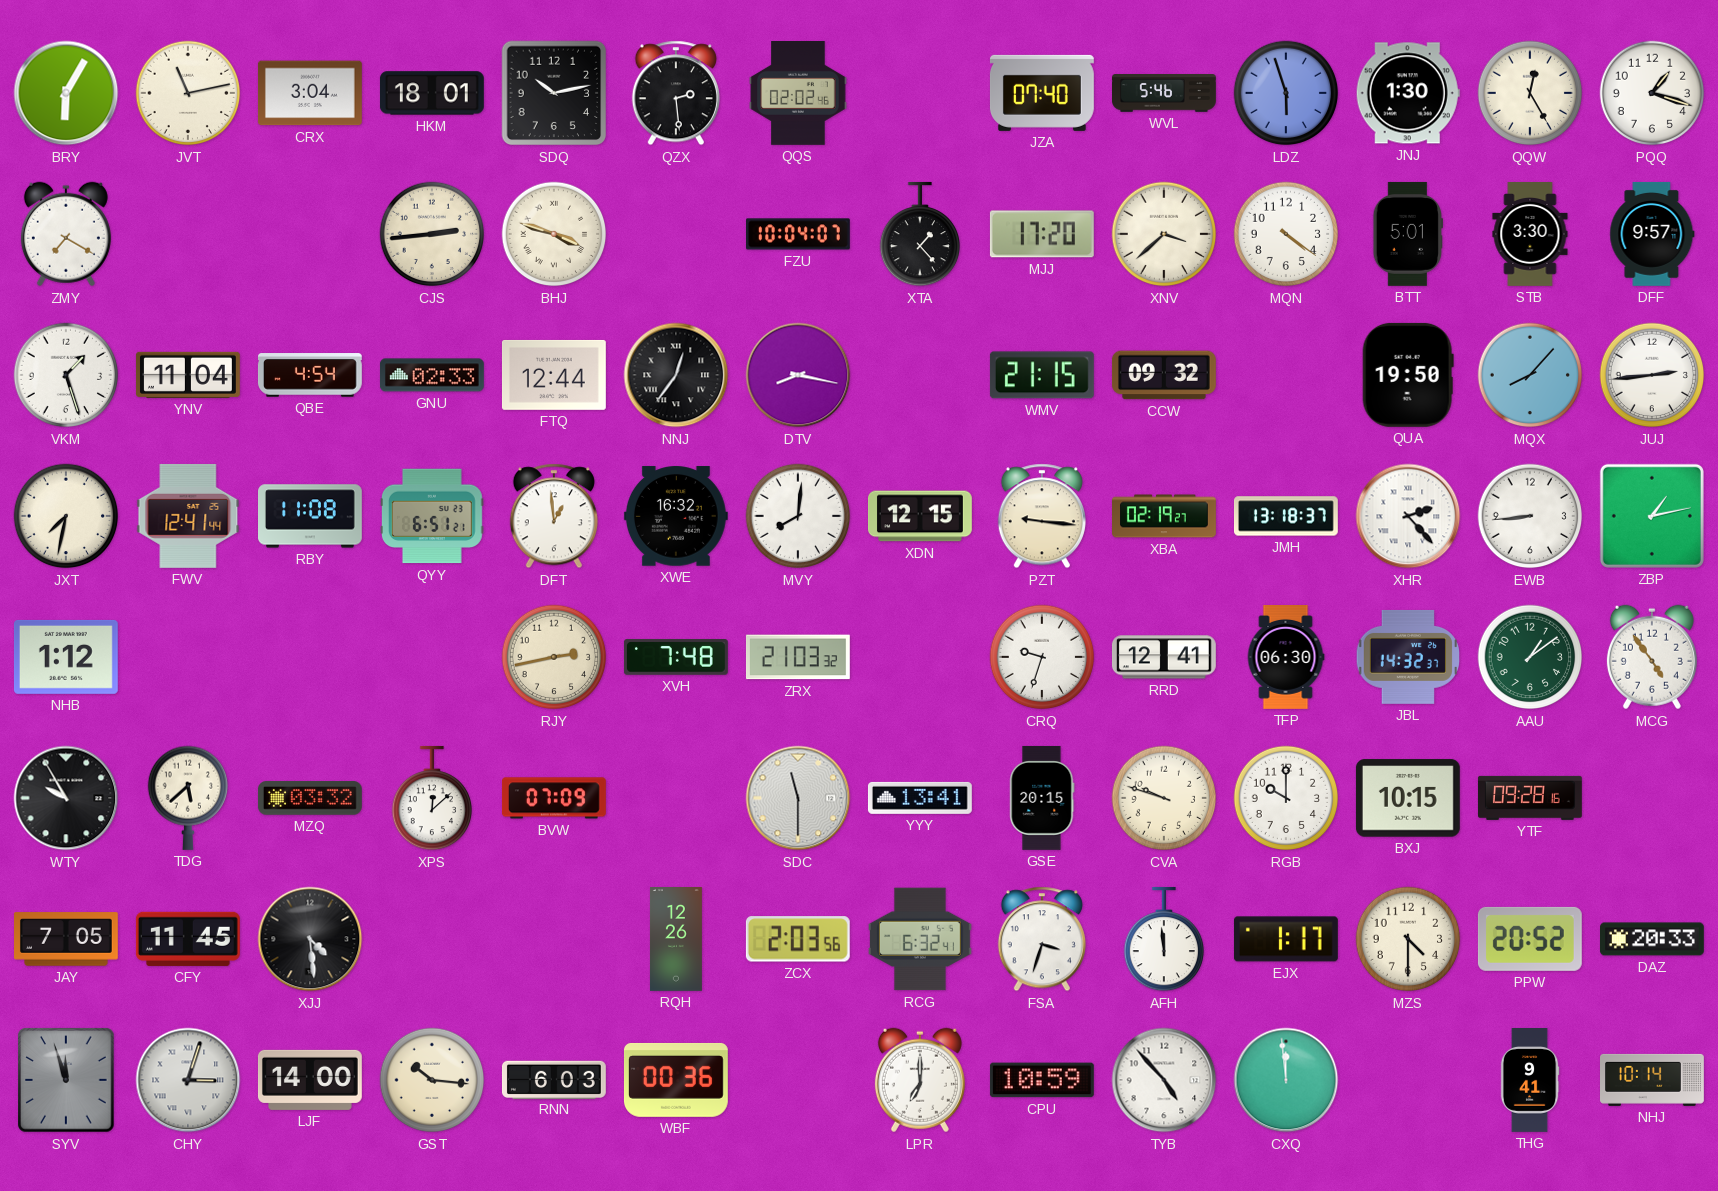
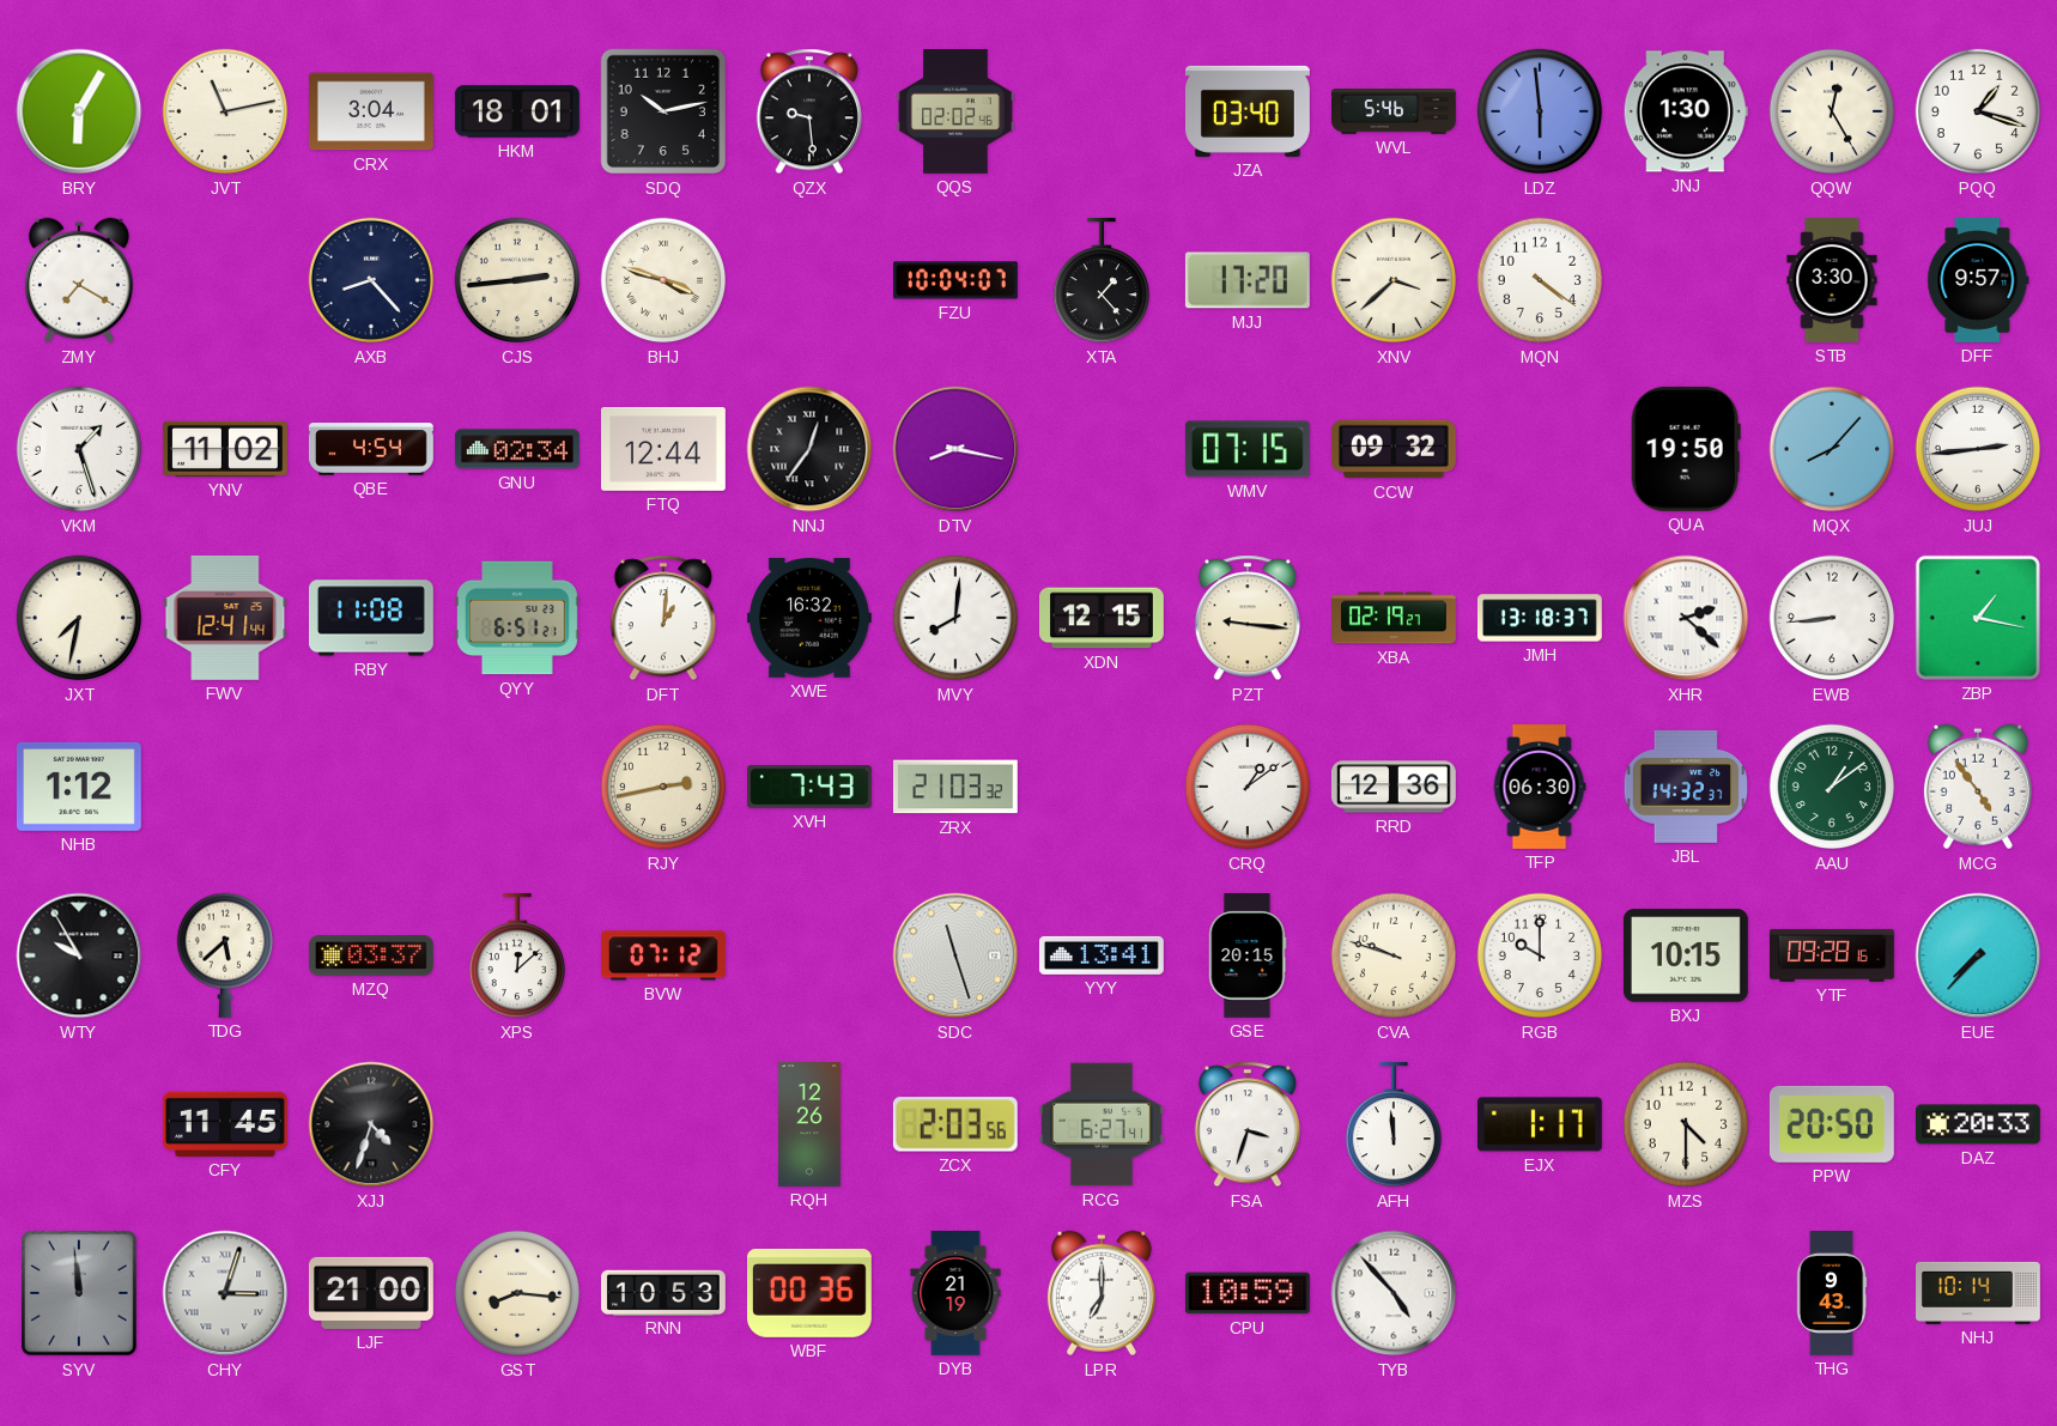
QZX: 2:29 -> 9:29
JZA: 07:40 -> 03:40
LDZ: 5:57 -> 5:59
AXB: none -> 8:23
BTT: 5:01 -> none
YNV: 11:04 -> 11:02
GNU: 02:33 -> 02:34
WMV: 21:15 -> 07:15
DFT: 12:59 -> 1:01
XHR: 2:23 -> 2:22
ZBP: 1:13 -> 1:17
XVH: 7:48 -> 7:43
CRQ: 9:33 -> 1:09
RRD: 12:41 -> 12:36
MZQ: 03:32 -> 03:37
BVW: 07:09 -> 07:12
SDC: 11:30 -> 11:27
EUE: none -> 7:37
JAY: 7:05 -> none
XJJ: 4:29 -> 4:33
RCG: 6:32 -> 6:27
PPW: 20:52 -> 20:50
SYV: 11:57 -> 11:59
LJF: 14:00 -> 21:00
GST: 10:16 -> 8:16
RNN: 6:03 -> 10:53
DYB: none -> 21:19
CXQ: 11:59 -> none
THG: 9:41 -> 9:43
